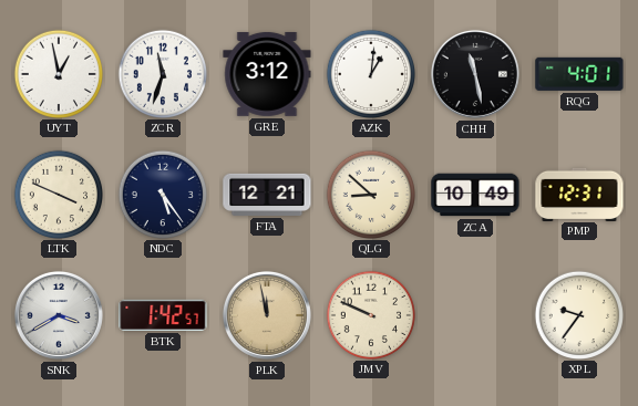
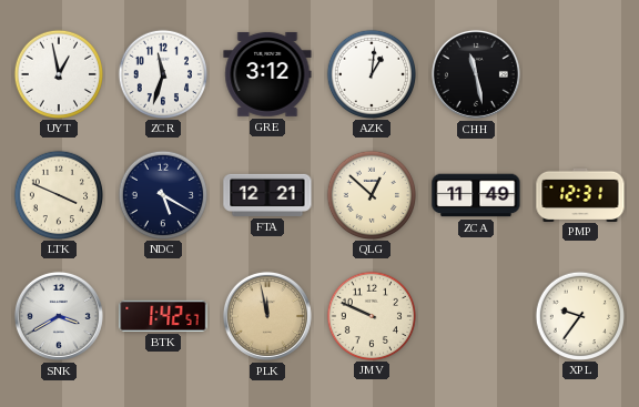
RQG: 4:01 -> none
NDC: 5:24 -> 5:20
QLG: 8:52 -> 12:52
ZCA: 10:49 -> 11:49
